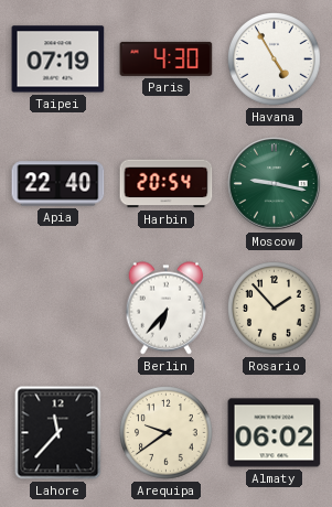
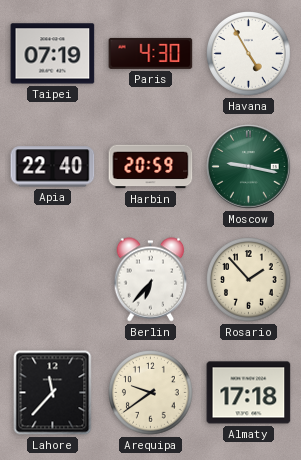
Harbin: 20:54 -> 20:59
Almaty: 06:02 -> 17:18
